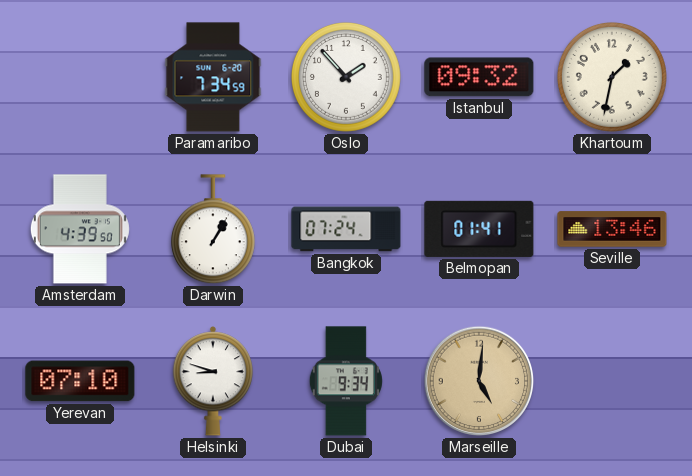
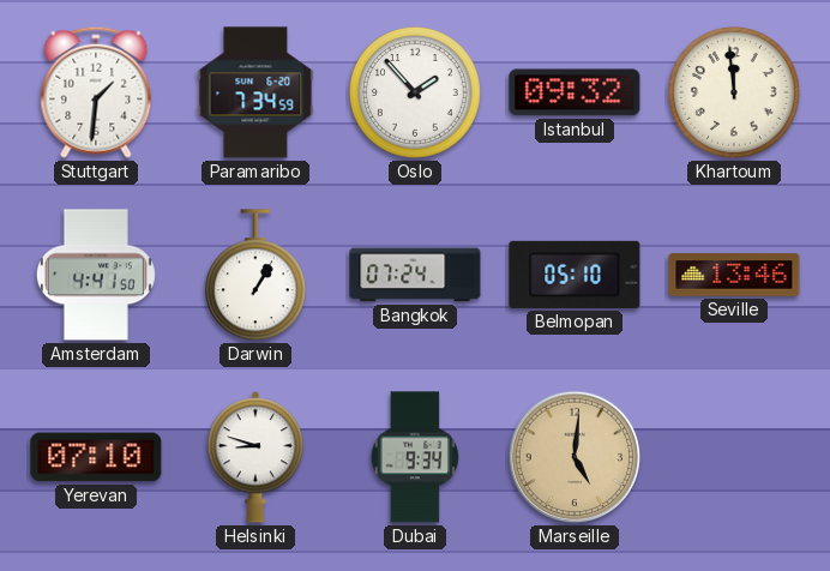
Stuttgart: none -> 1:31
Khartoum: 1:32 -> 11:59
Amsterdam: 4:39 -> 4:41
Belmopan: 01:41 -> 05:10
